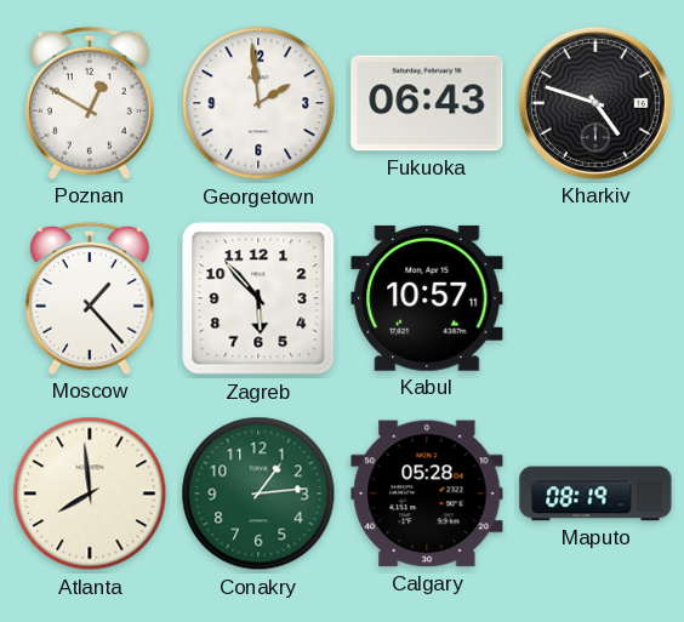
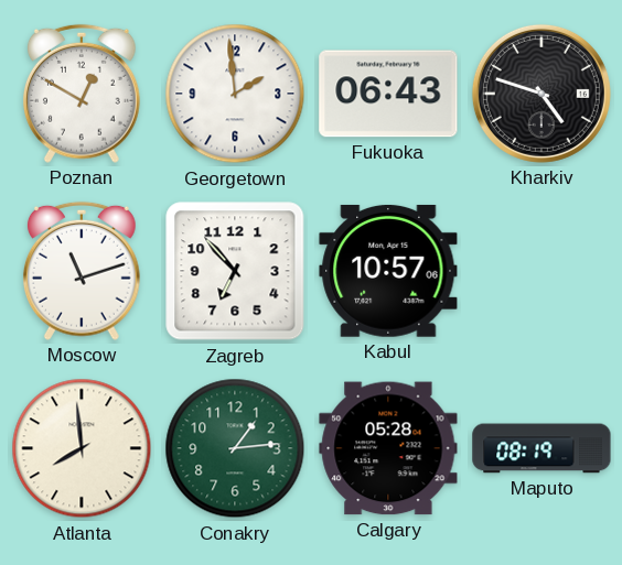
Moscow: 1:23 -> 11:12
Zagreb: 5:53 -> 6:53
Kabul: 10:57:11 -> 10:57:06
